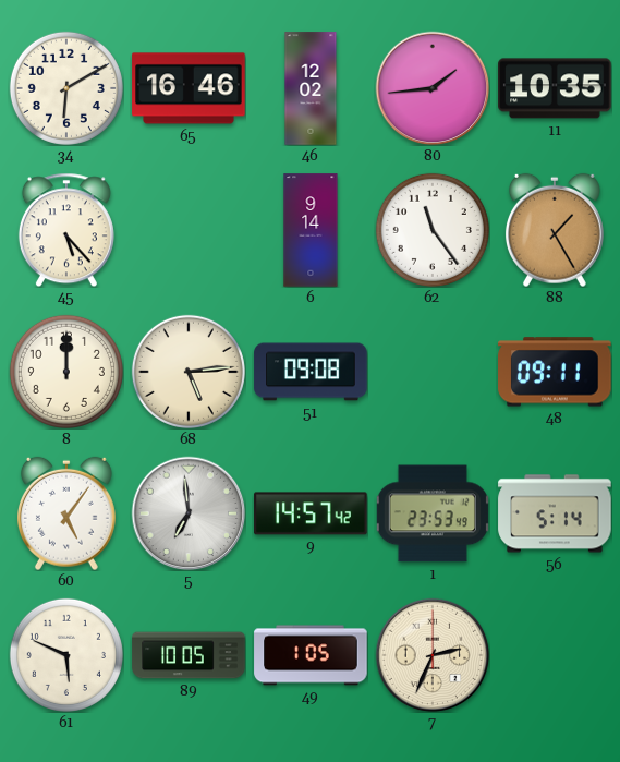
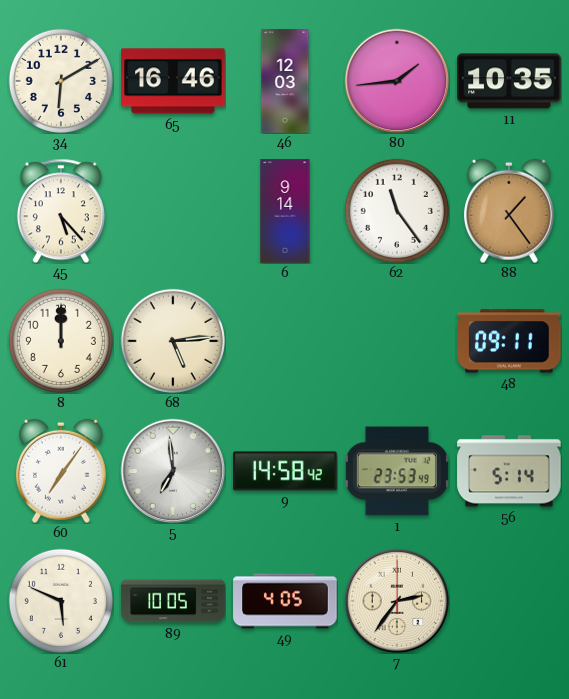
46: 12:02 -> 12:03
88: 1:25 -> 1:24
51: 09:08 -> none
60: 5:06 -> 7:06
9: 14:57 -> 14:58
49: 1:05 -> 4:05
7: 2:34 -> 2:36
